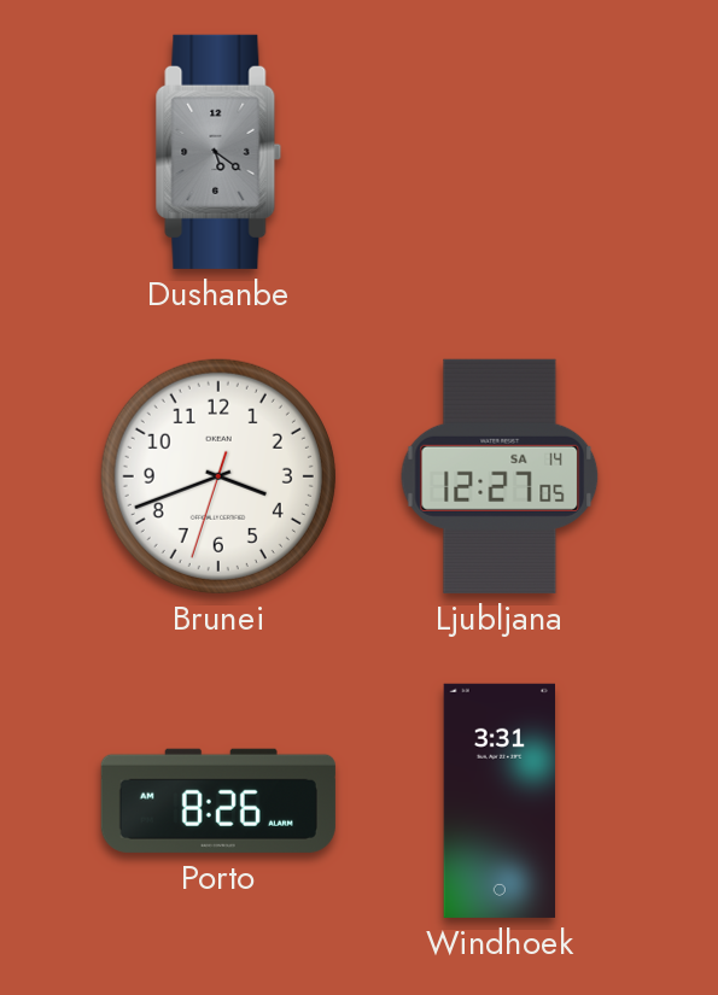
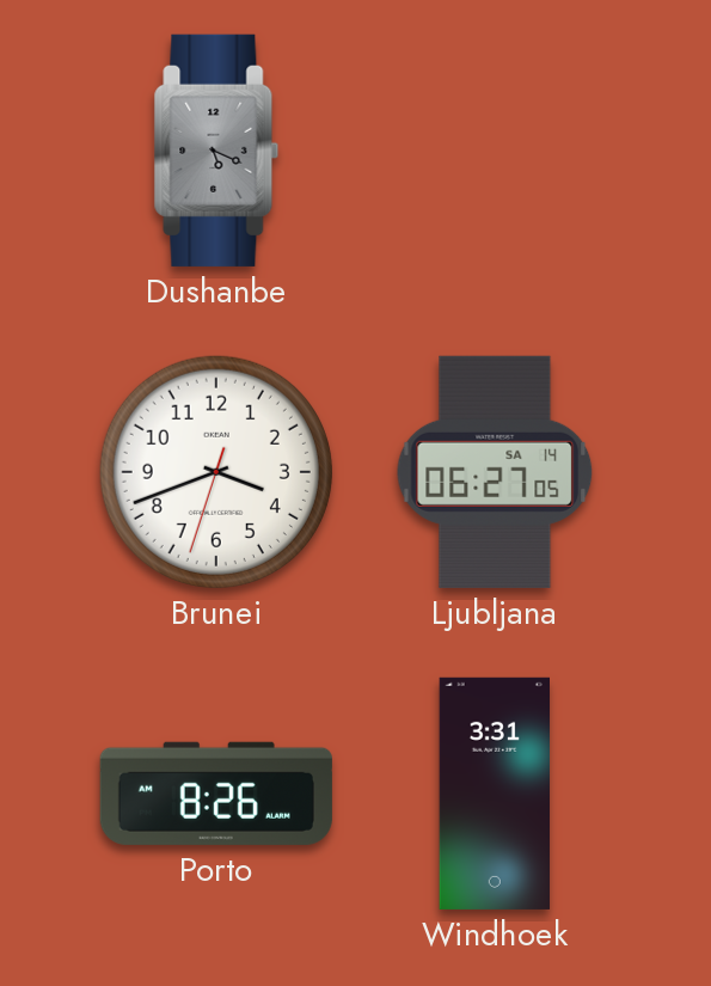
Dushanbe: 5:21 -> 5:19
Ljubljana: 12:27 -> 06:27
